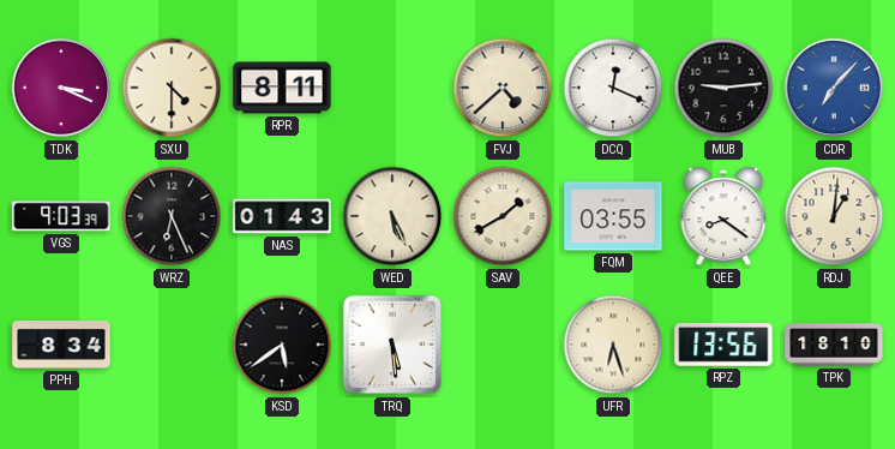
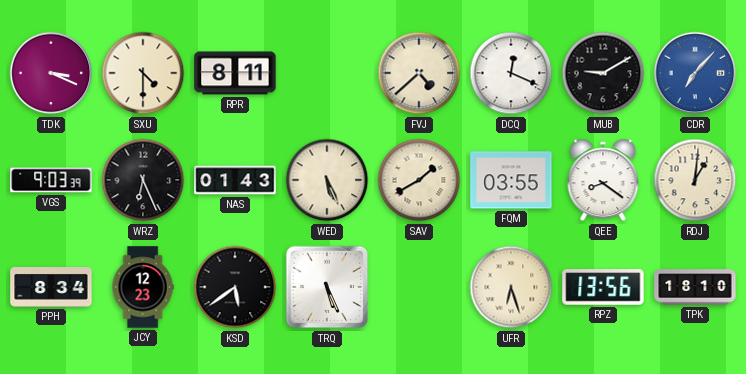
MUB: 9:14 -> 9:10
JCY: none -> 12:23
TRQ: 5:29 -> 5:26
